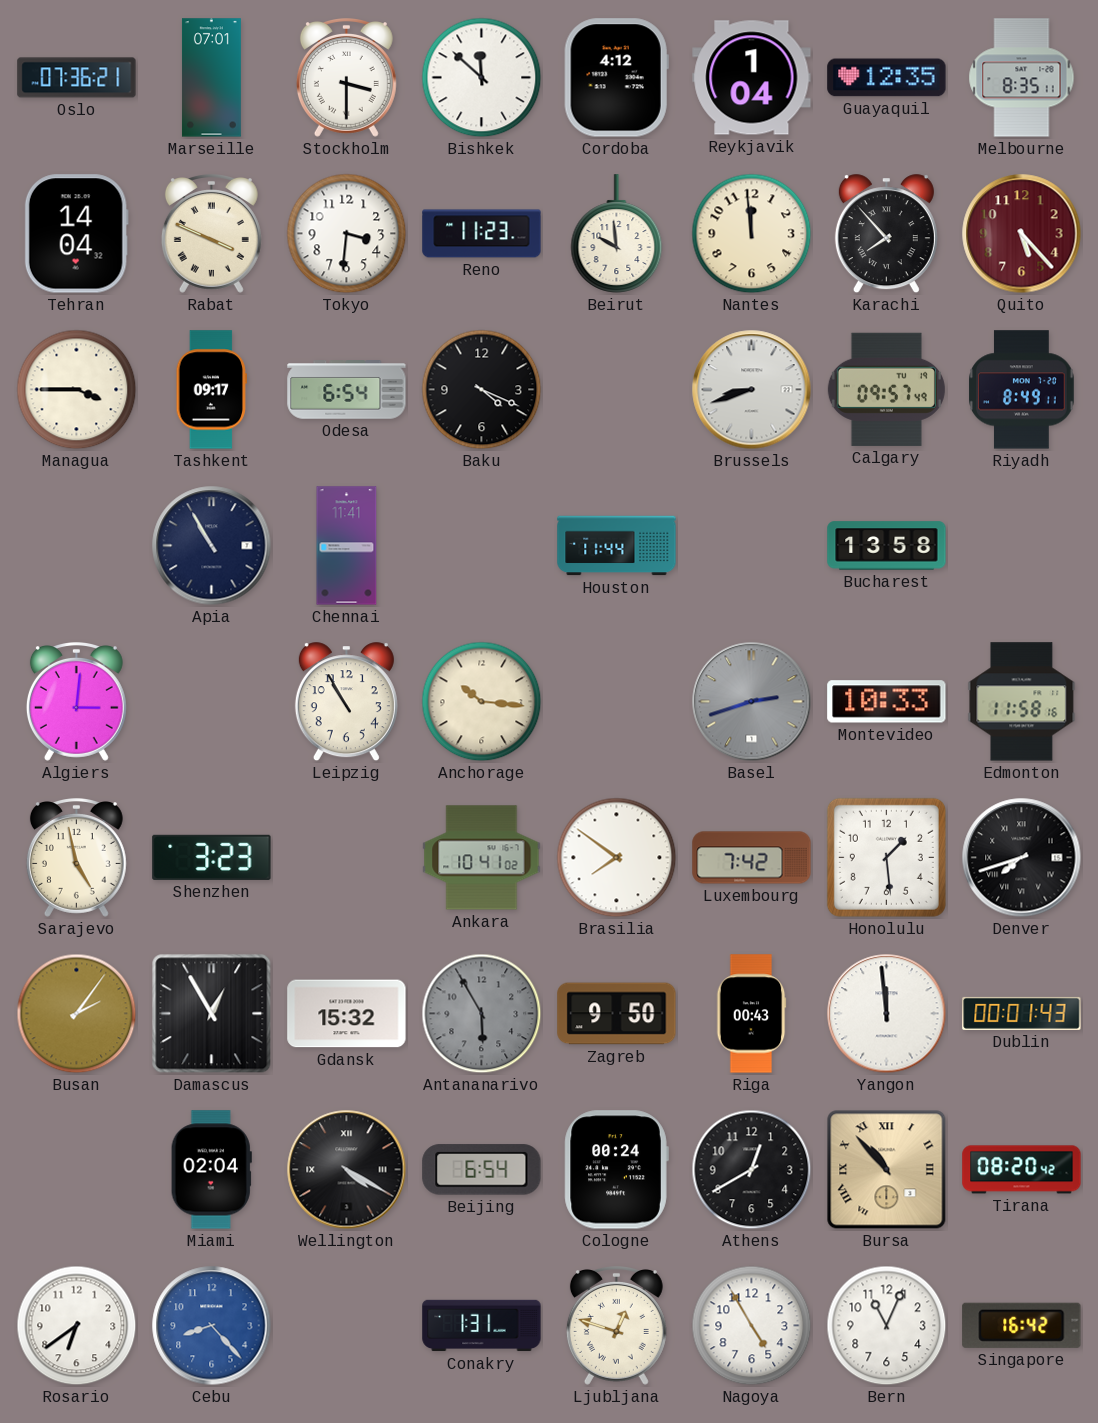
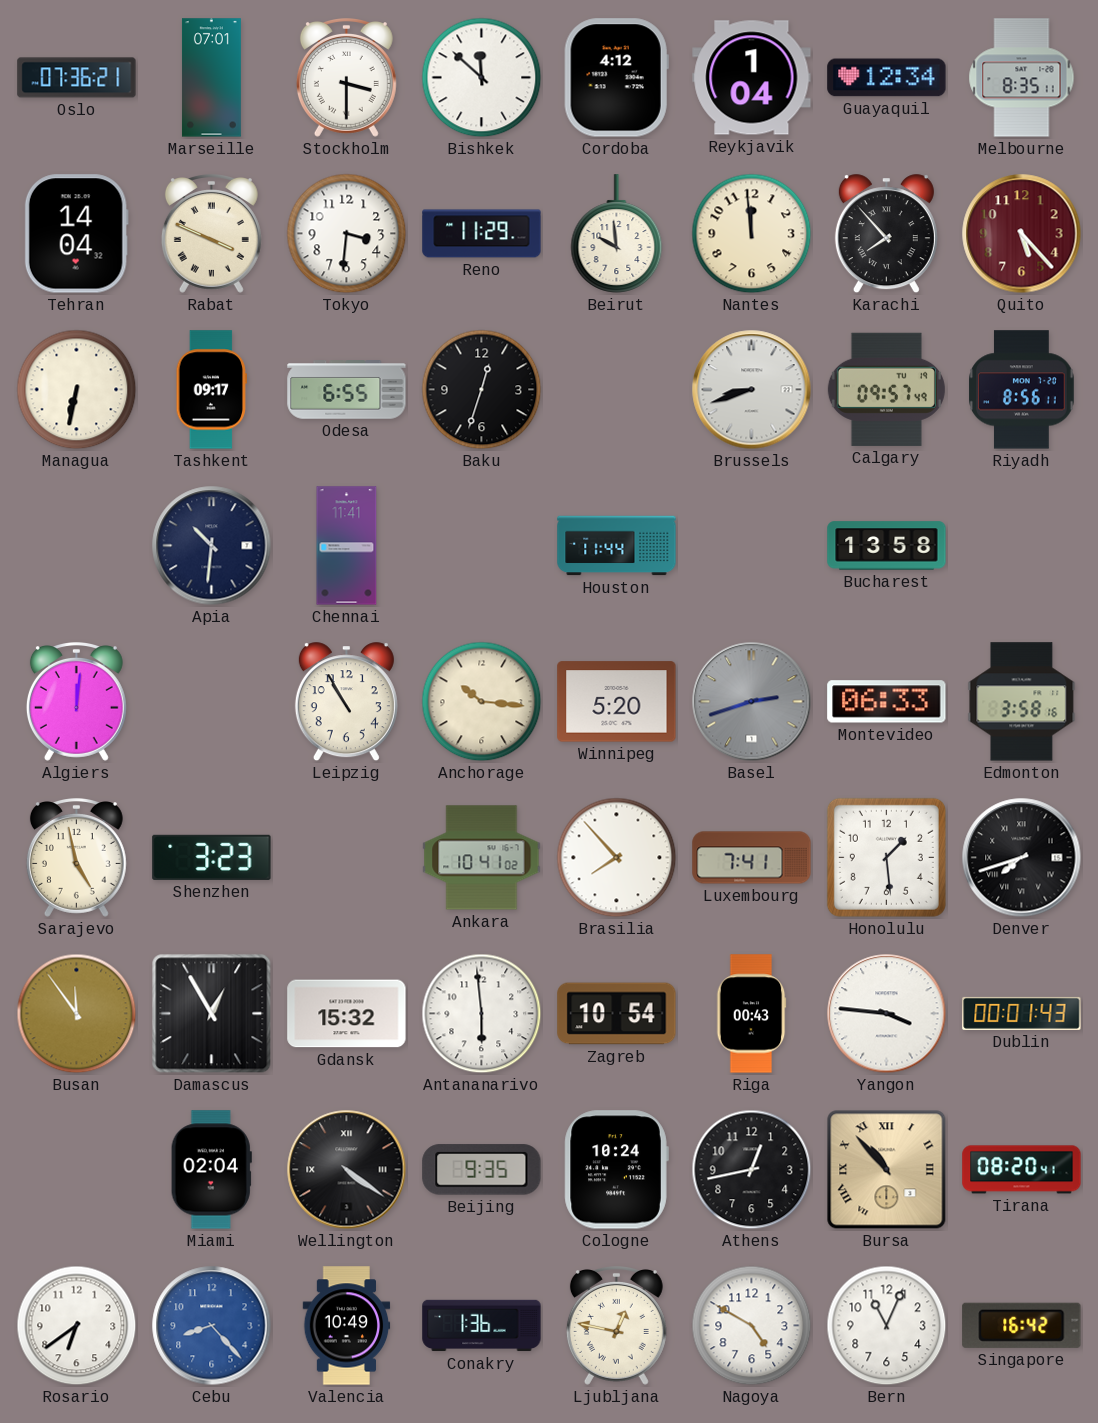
Guayaquil: 12:35 -> 12:34
Reno: 11:23 -> 11:29
Managua: 3:45 -> 6:32
Odesa: 6:54 -> 6:55
Baku: 4:19 -> 12:33
Riyadh: 8:49 -> 8:56
Apia: 10:55 -> 10:31
Algiers: 3:01 -> 12:01
Winnipeg: none -> 5:20
Montevideo: 10:33 -> 06:33
Edmonton: 11:58 -> 3:58
Brasilia: 7:51 -> 7:53
Luxembourg: 7:42 -> 7:41
Busan: 2:06 -> 11:54
Antananarivo: 5:55 -> 5:59
Antananarivo dial: grey -> white
Zagreb: 9:50 -> 10:54
Yangon: 11:59 -> 3:46
Wellington: 4:20 -> 4:21
Beijing: 6:54 -> 9:35
Cologne: 00:24 -> 10:24
Athens: 12:40 -> 12:43
Tirana: 08:20:42 -> 08:20:41
Valencia: none -> 10:49
Conakry: 1:31 -> 1:36
Ljubljana: 12:48 -> 12:47
Nagoya: 4:55 -> 4:50
